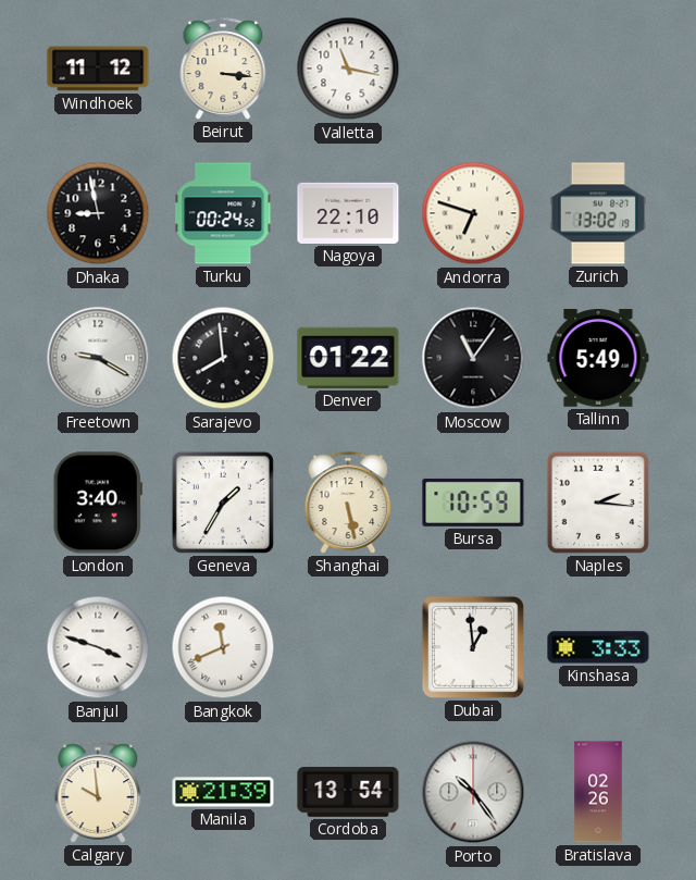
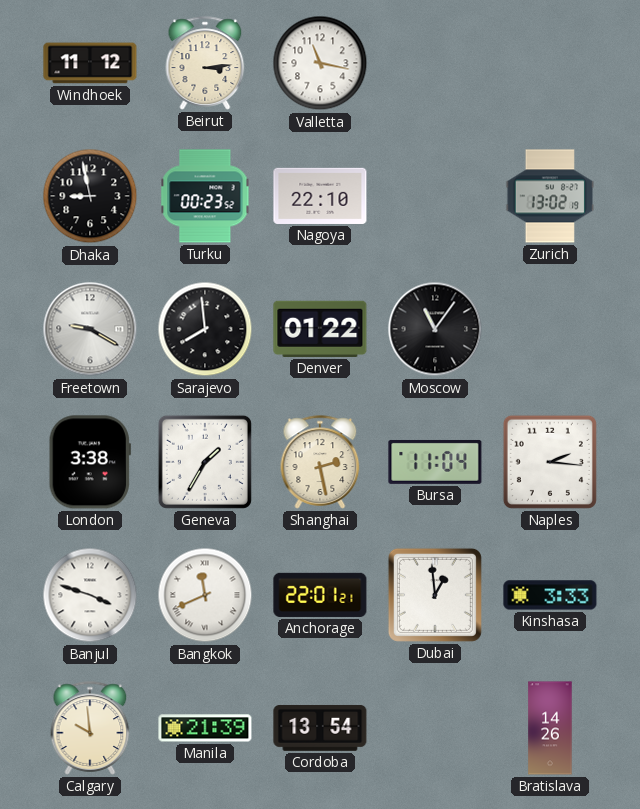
Beirut: 3:16 -> 3:14
Turku: 00:24 -> 00:23
Andorra: 6:48 -> none
Tallinn: 5:49 -> none
London: 3:40 -> 3:38
Shanghai: 5:28 -> 2:28
Bursa: 10:59 -> 11:04
Anchorage: none -> 22:01
Porto: 10:24 -> none
Bratislava: 02:26 -> 14:26
